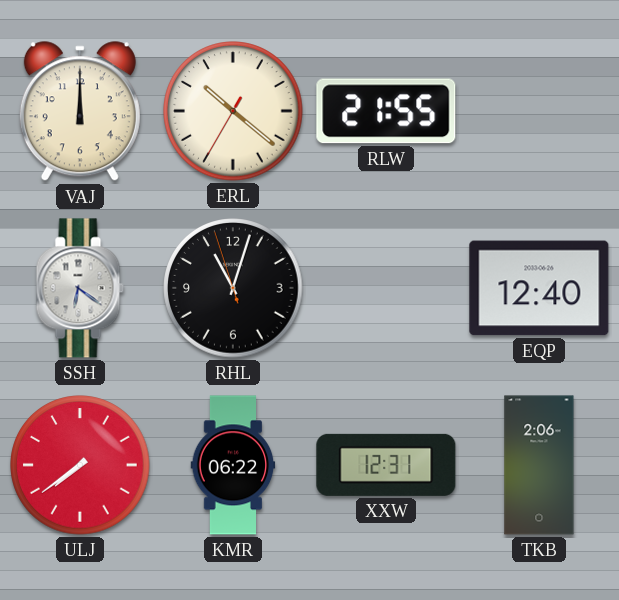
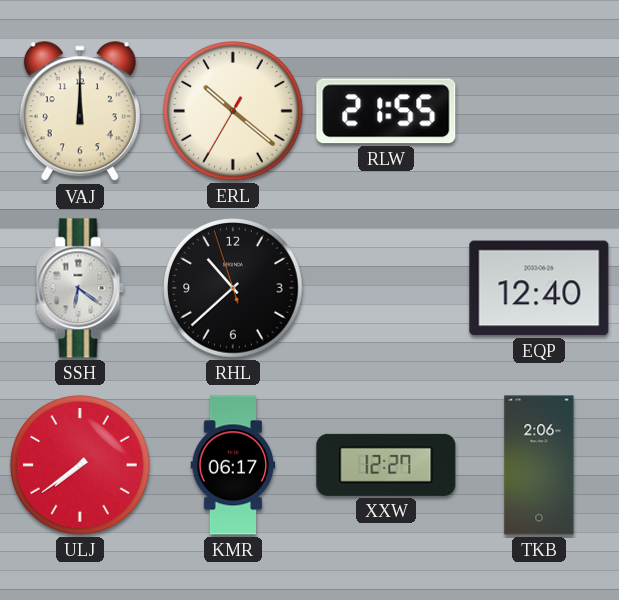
RHL: 11:02 -> 10:37
KMR: 06:22 -> 06:17
XXW: 12:31 -> 12:27
